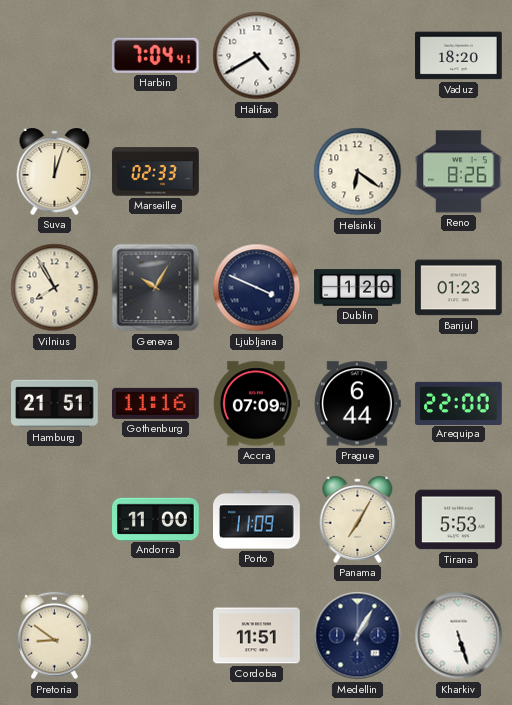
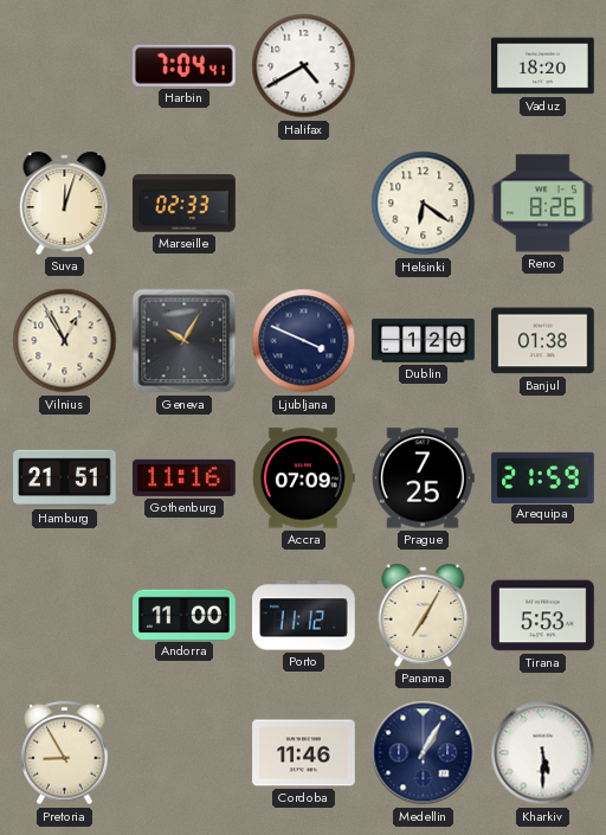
Vilnius: 7:55 -> 12:55
Banjul: 01:23 -> 01:38
Prague: 6:44 -> 7:25
Arequipa: 22:00 -> 21:59
Porto: 11:09 -> 11:12
Pretoria: 8:51 -> 8:55
Cordoba: 11:51 -> 11:46
Kharkiv: 5:27 -> 5:30
